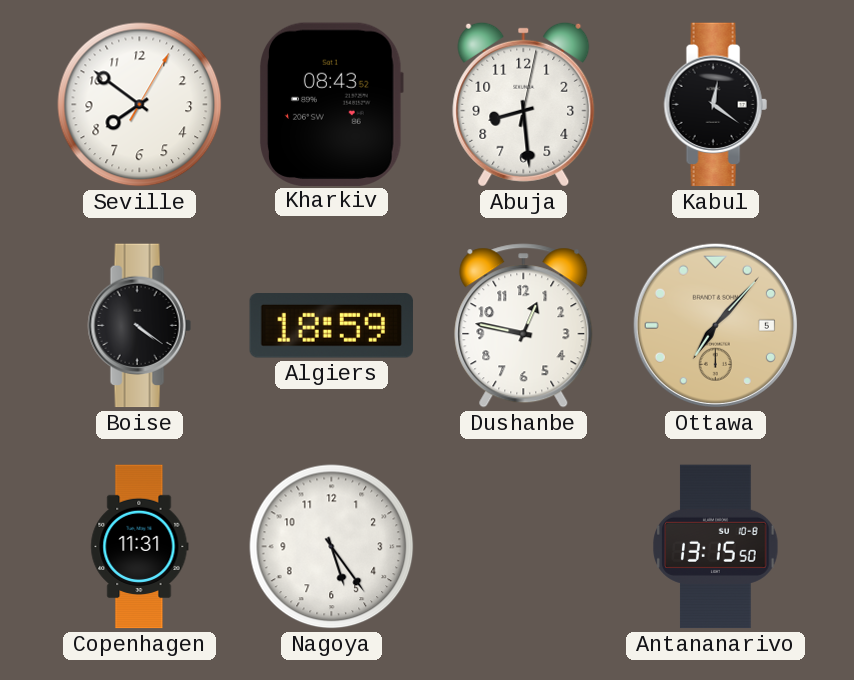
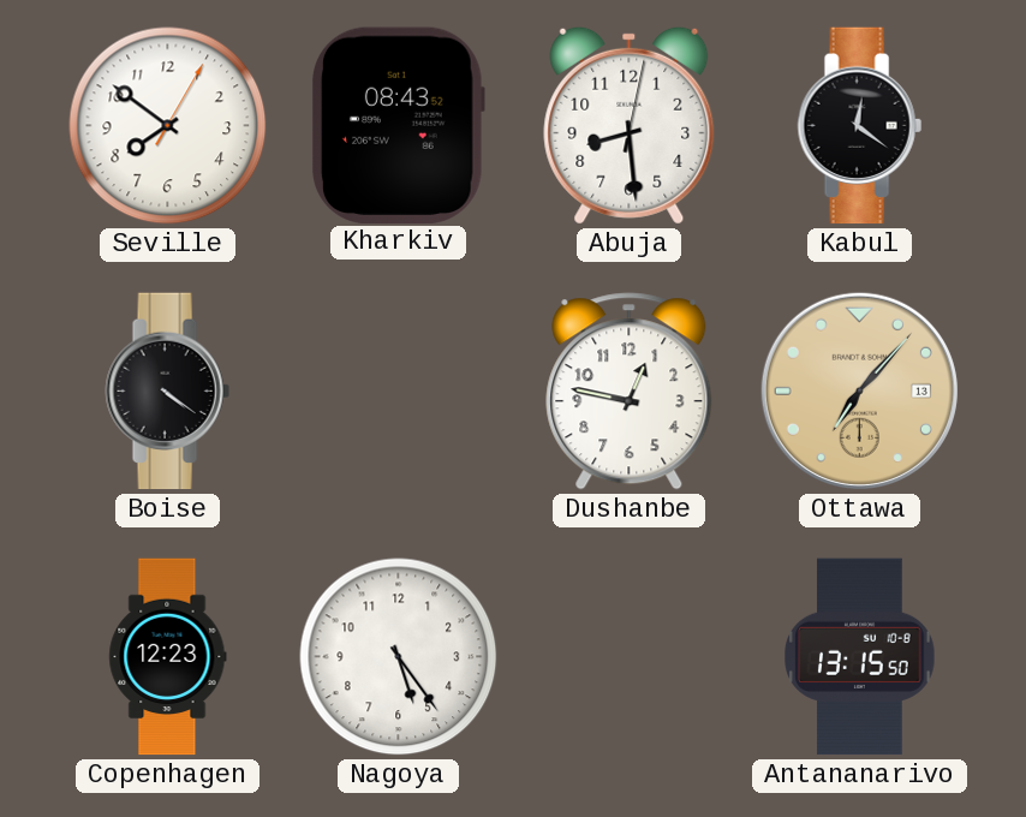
Algiers: 18:59 -> none
Ottawa date: 5 -> 13
Copenhagen: 11:31 -> 12:23
